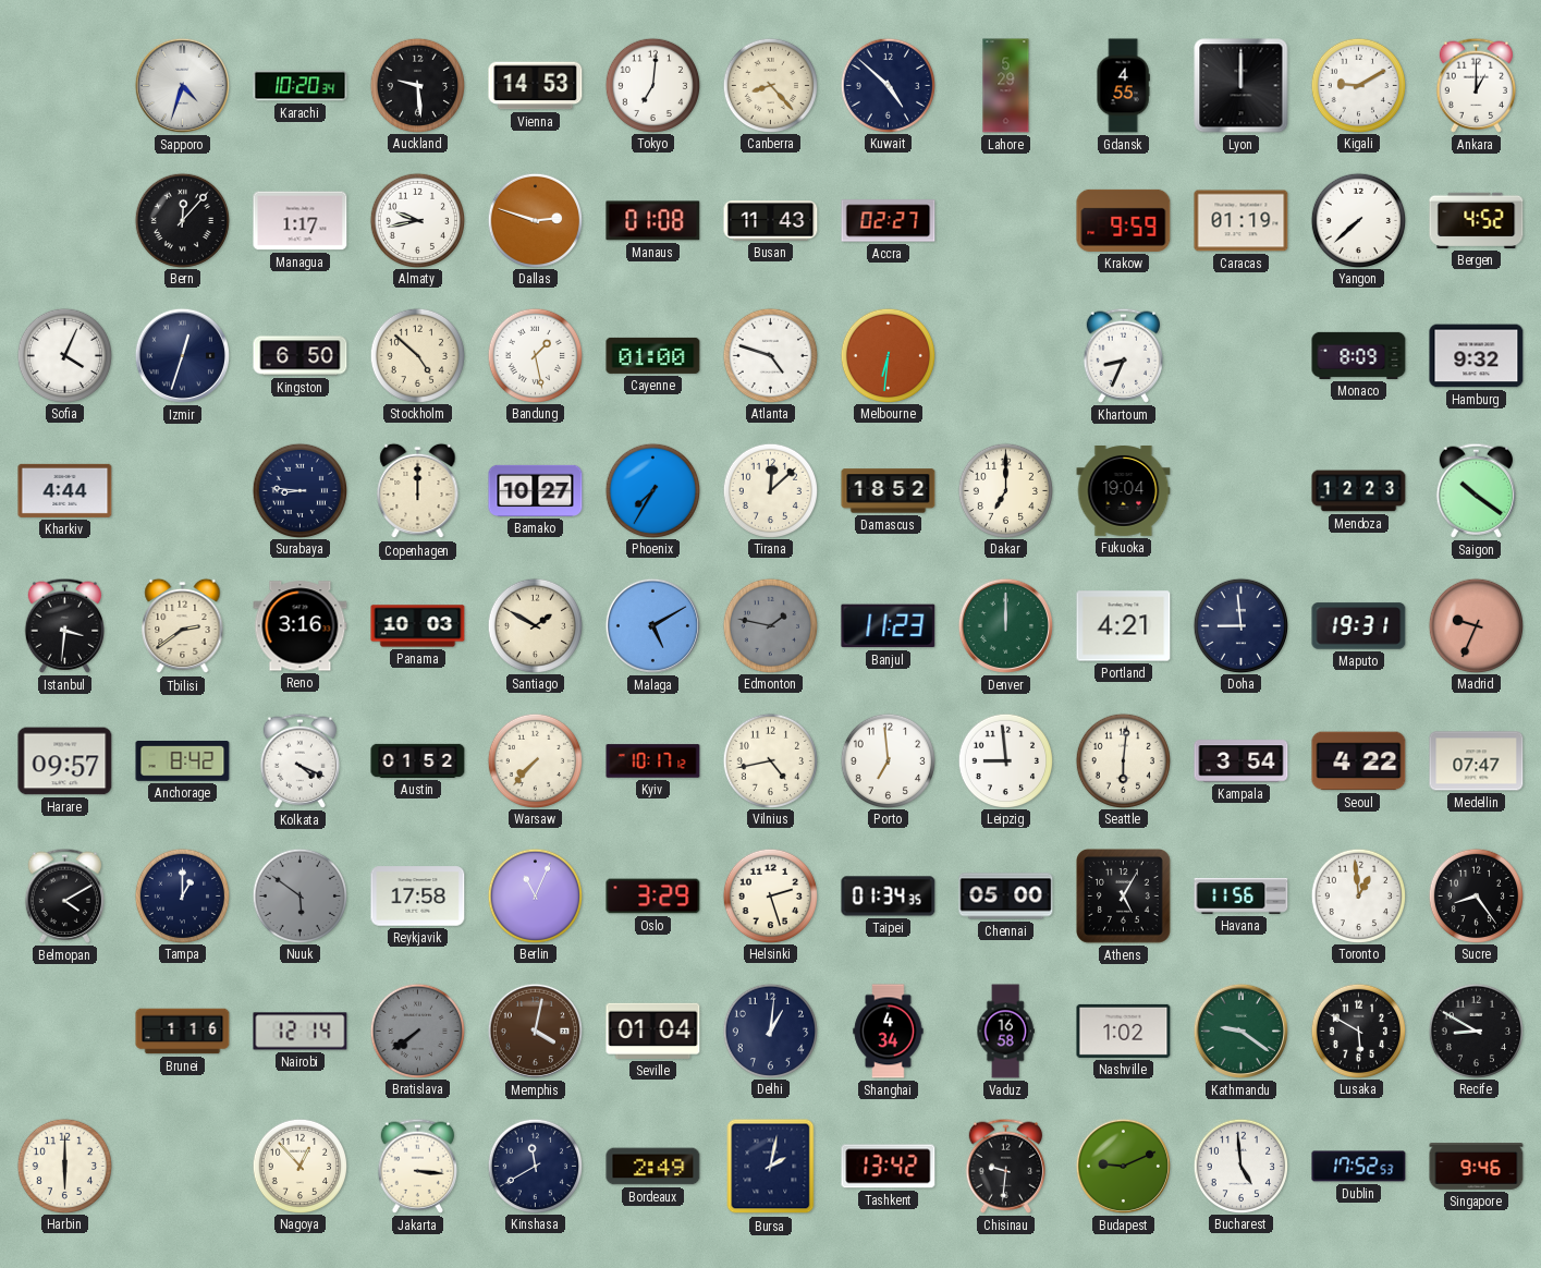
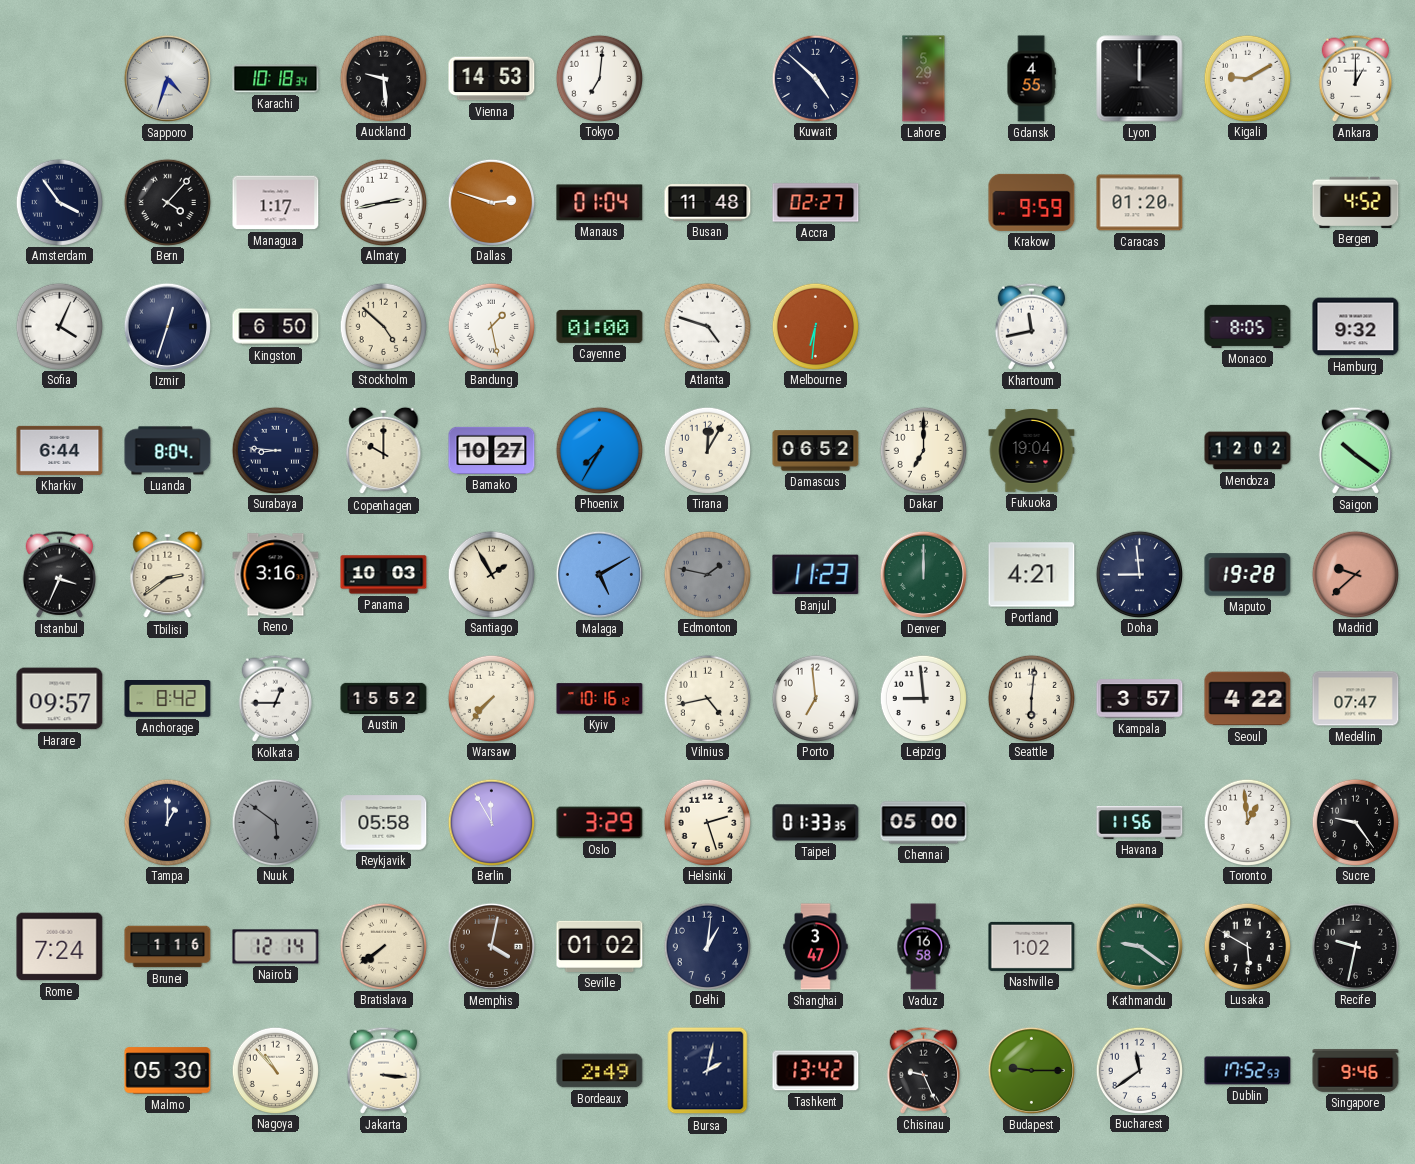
Karachi: 10:20 -> 10:18
Canberra: 8:23 -> none
Amsterdam: none -> 3:54
Bern: 12:07 -> 4:07
Almaty: 9:43 -> 2:43
Manaus: 01:08 -> 01:04
Busan: 11:43 -> 11:48
Caracas: 01:19 -> 01:20
Yangon: 7:38 -> none
Khartoum: 8:34 -> 11:43
Monaco: 8:09 -> 8:05
Kharkiv: 4:44 -> 6:44
Luanda: none -> 8:04
Copenhagen: 12:00 -> 10:00
Tirana: 12:08 -> 12:05
Damascus: 18:52 -> 06:52
Mendoza: 12:23 -> 12:02
Istanbul: 3:31 -> 3:34
Santiago: 1:50 -> 1:55
Maputo: 19:31 -> 19:28
Madrid: 9:34 -> 9:38
Kolkata: 4:19 -> 12:45
Austin: 01:52 -> 15:52
Kyiv: 10:17 -> 10:16
Kampala: 3:54 -> 3:57
Belmopan: 4:10 -> none
Reykjavik: 17:58 -> 05:58
Berlin: 11:04 -> 11:55
Taipei: 01:34 -> 01:33
Athens: 5:05 -> none
Sucre: 8:24 -> 9:24
Rome: none -> 7:24
Bratislava dial: grey -> cream
Seville: 01:04 -> 01:02
Shanghai: 4:34 -> 3:47
Recife: 8:50 -> 9:32
Harbin: 6:00 -> none
Malmo: none -> 05:30
Nagoya: 12:53 -> 10:53
Kinshasa: 11:40 -> none
Chisinau: 9:31 -> 9:26
Budapest: 9:11 -> 9:15
Bucharest: 4:59 -> 11:39
